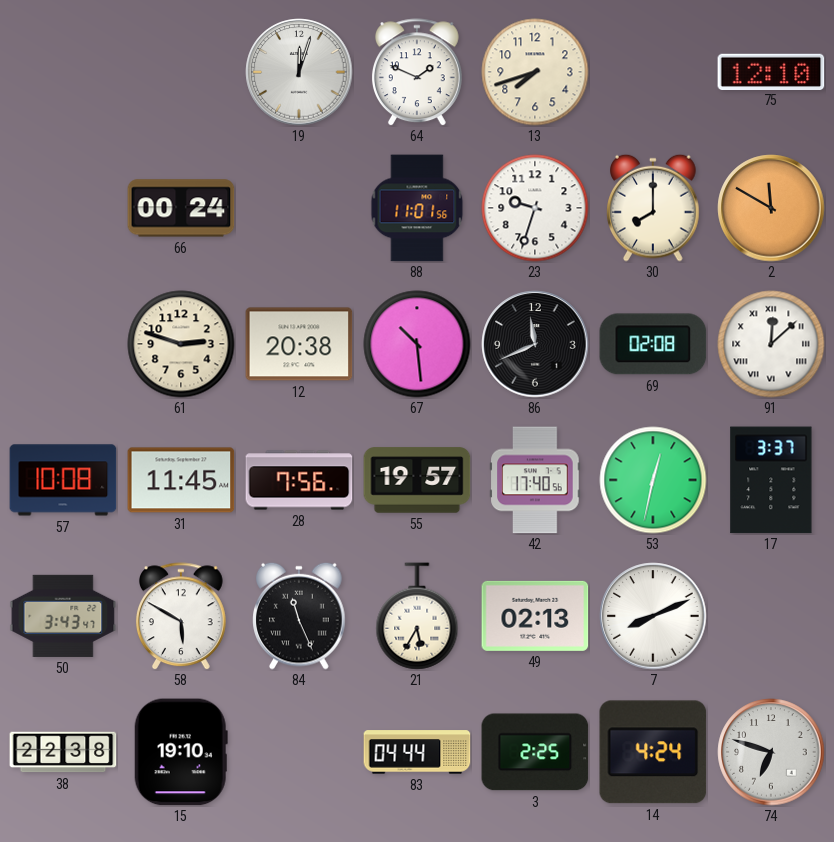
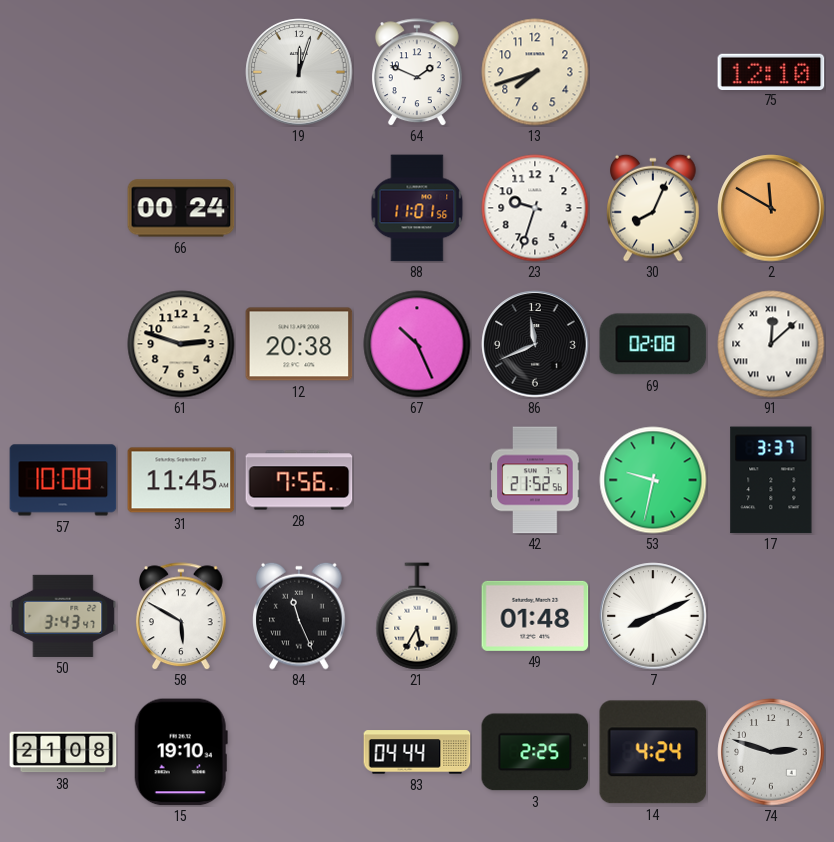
30: 8:00 -> 8:04
67: 10:29 -> 10:26
55: 19:57 -> none
42: 17:40 -> 21:52
53: 12:32 -> 9:32
49: 02:13 -> 01:48
38: 22:38 -> 21:08
74: 6:48 -> 2:48
